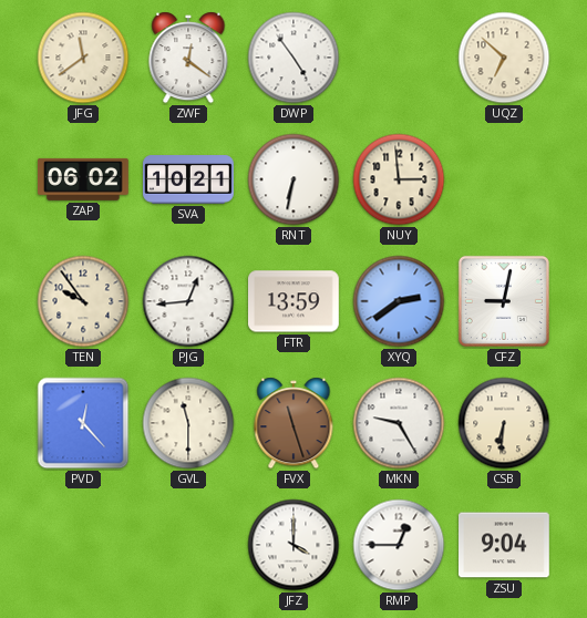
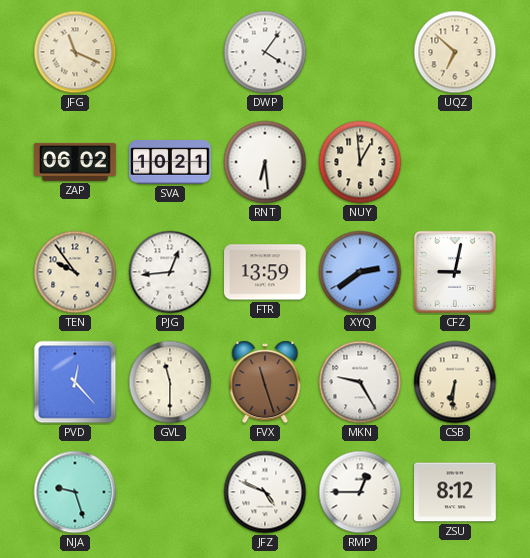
JFG: 11:39 -> 11:19
ZWF: 12:21 -> none
DWP: 4:54 -> 4:06
RNT: 6:32 -> 6:29
NUY: 2:59 -> 12:59
NJA: none -> 9:27
JFZ: 4:00 -> 4:49
ZSU: 9:04 -> 8:12
